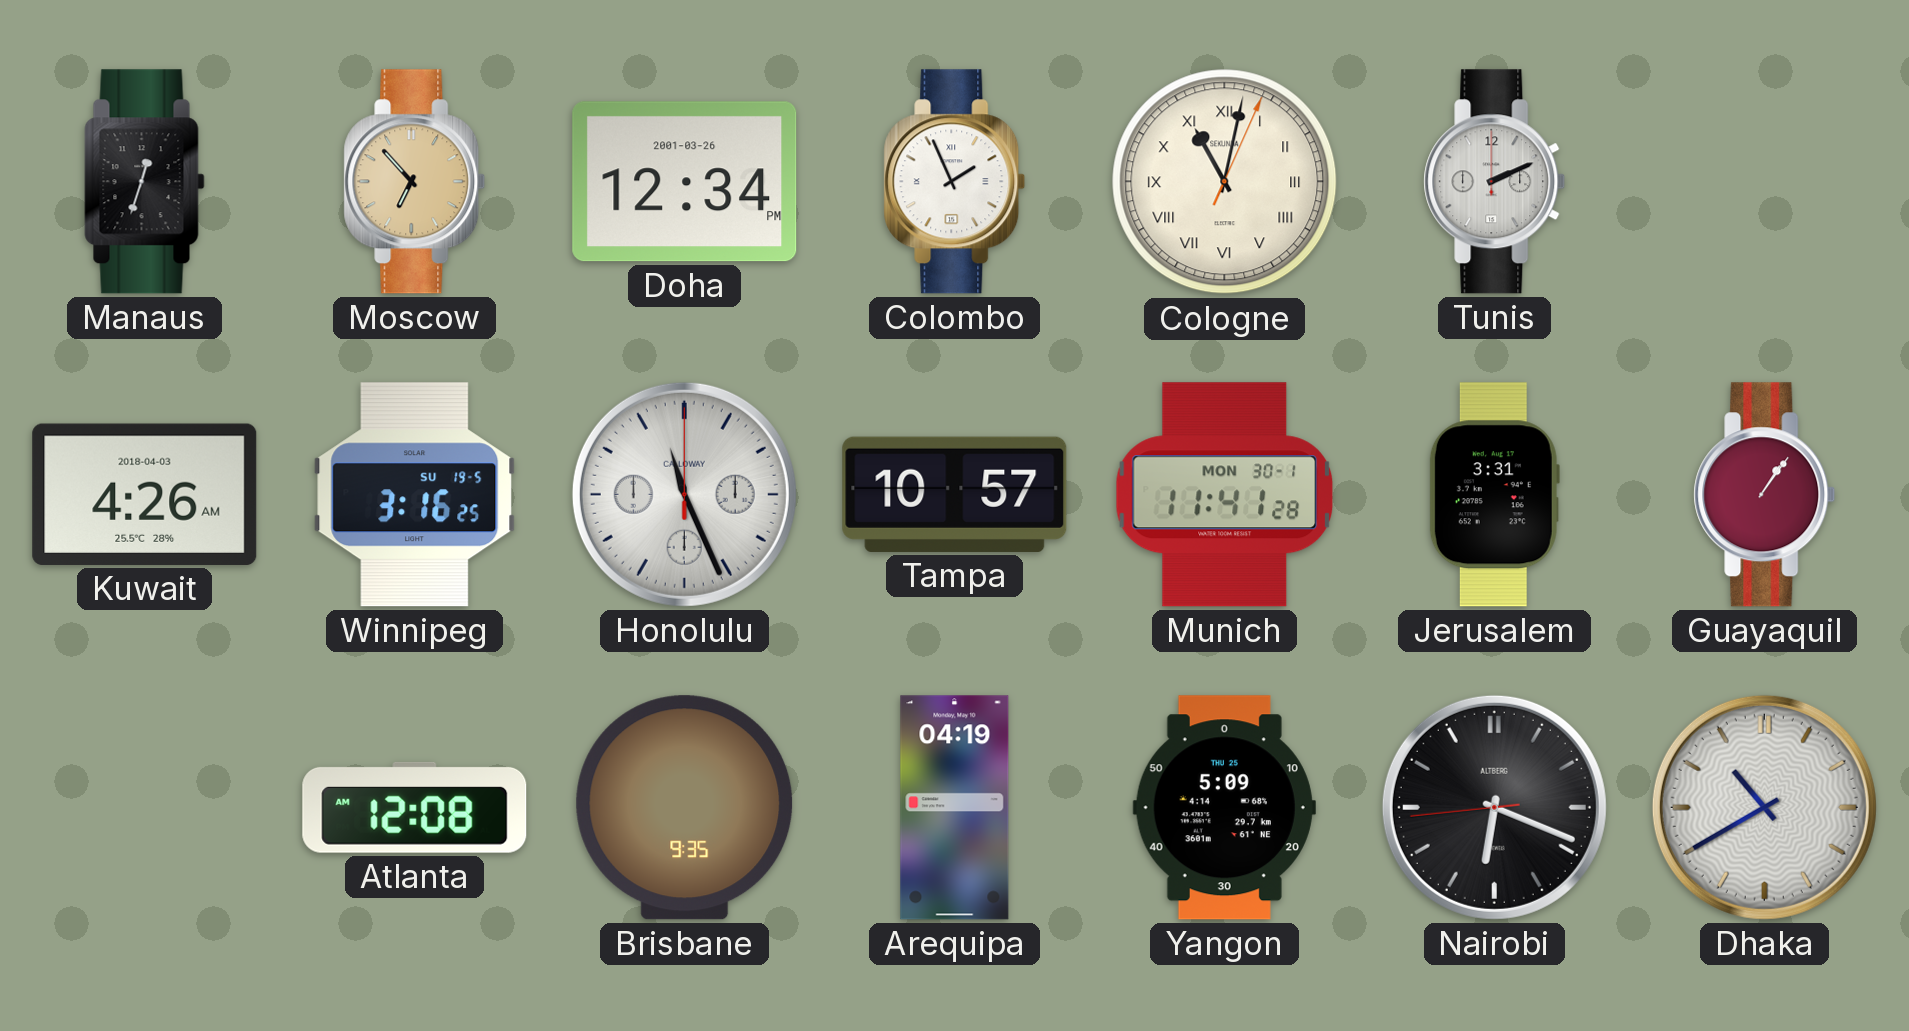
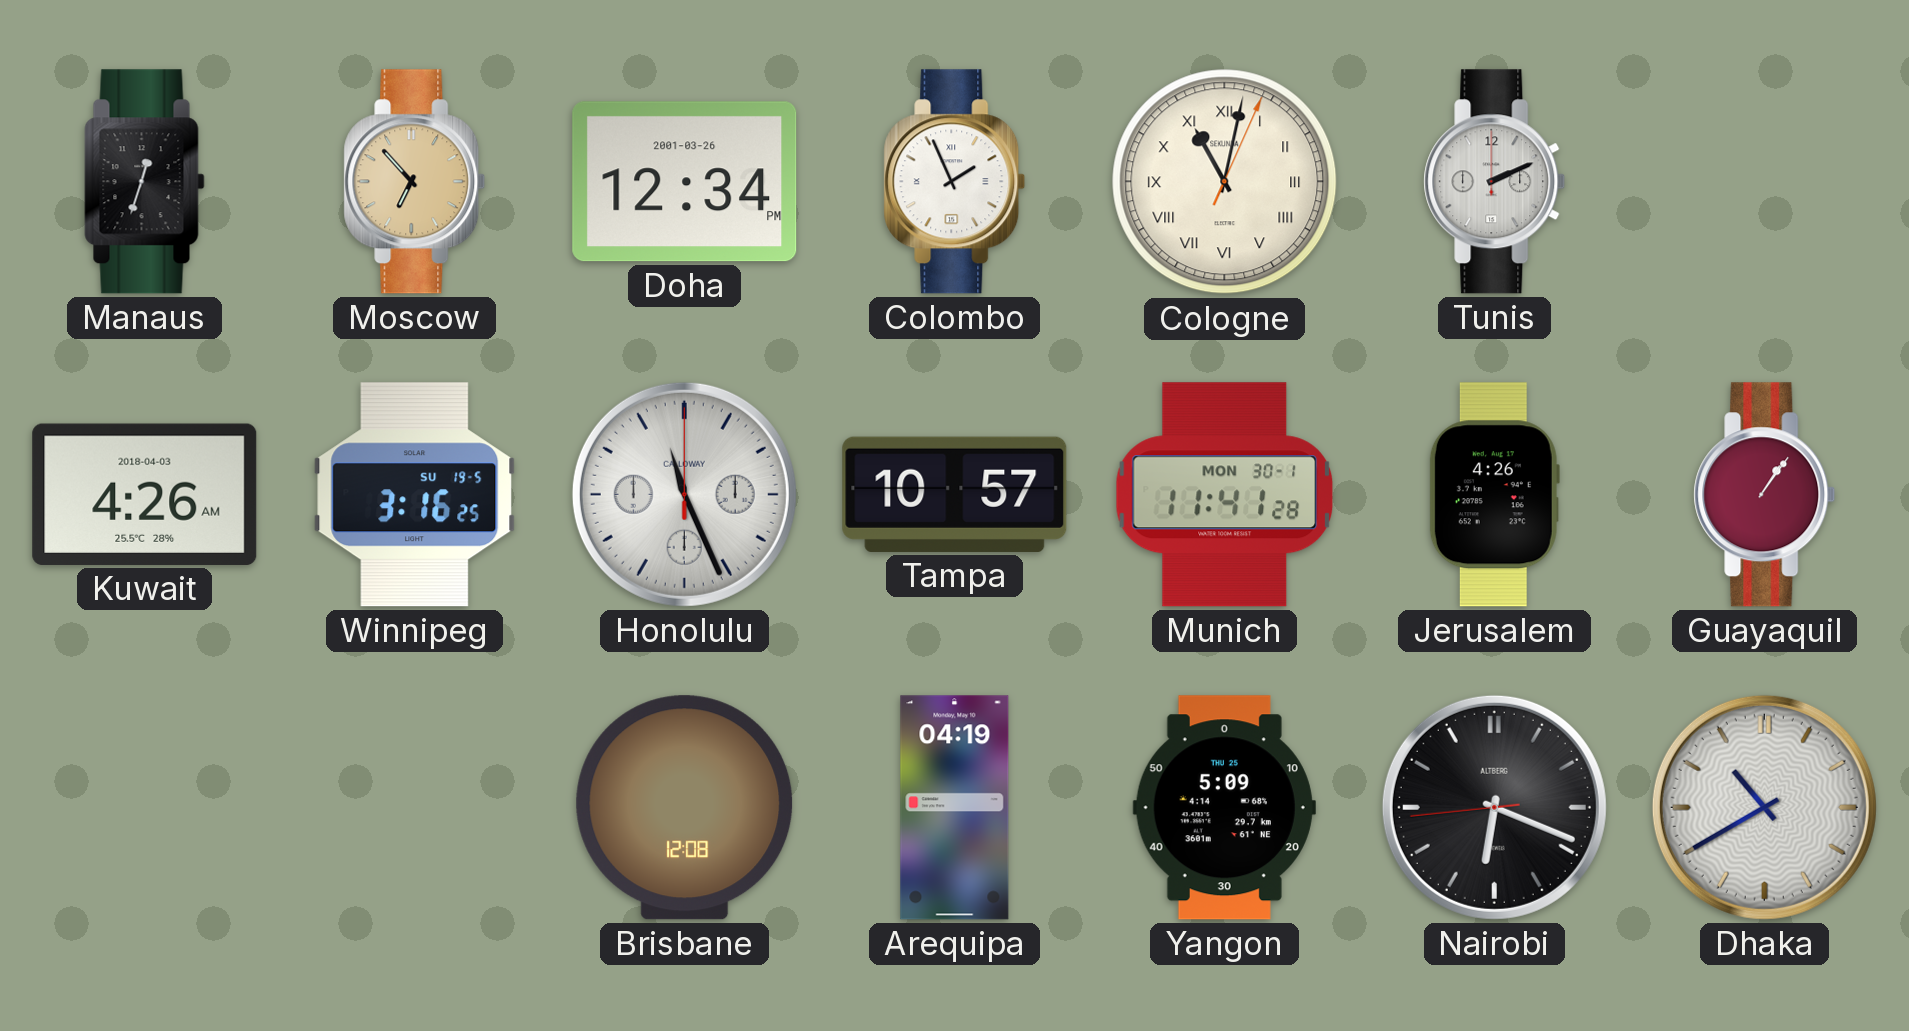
Jerusalem: 3:31 -> 4:26
Atlanta: 12:08 -> none
Brisbane: 9:35 -> 12:08
